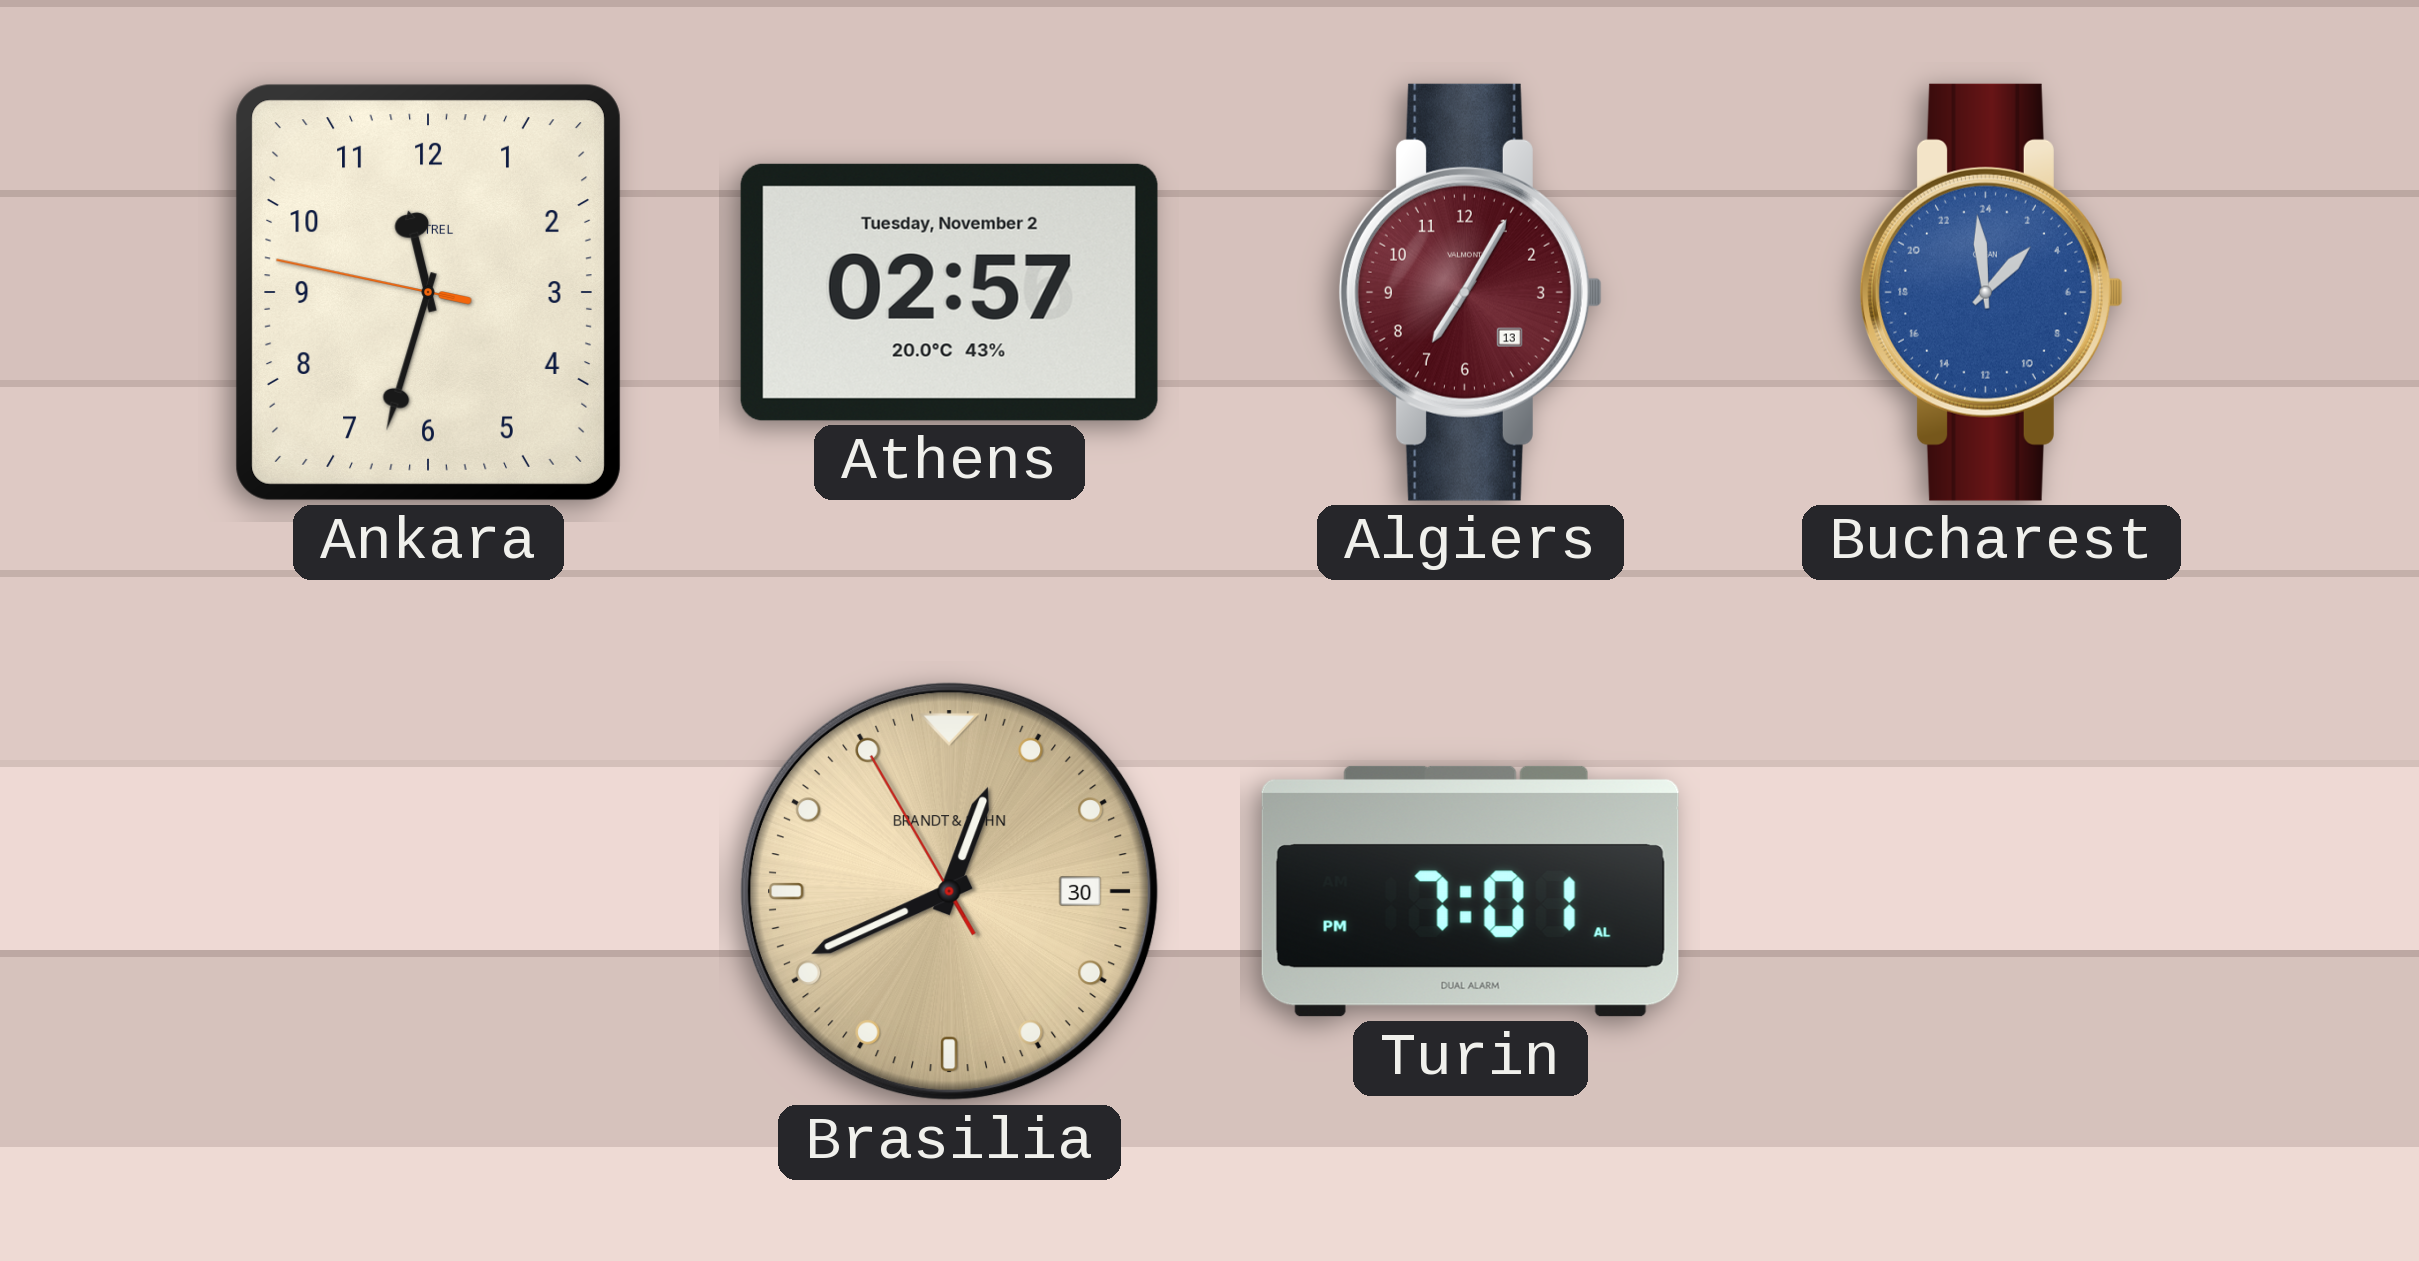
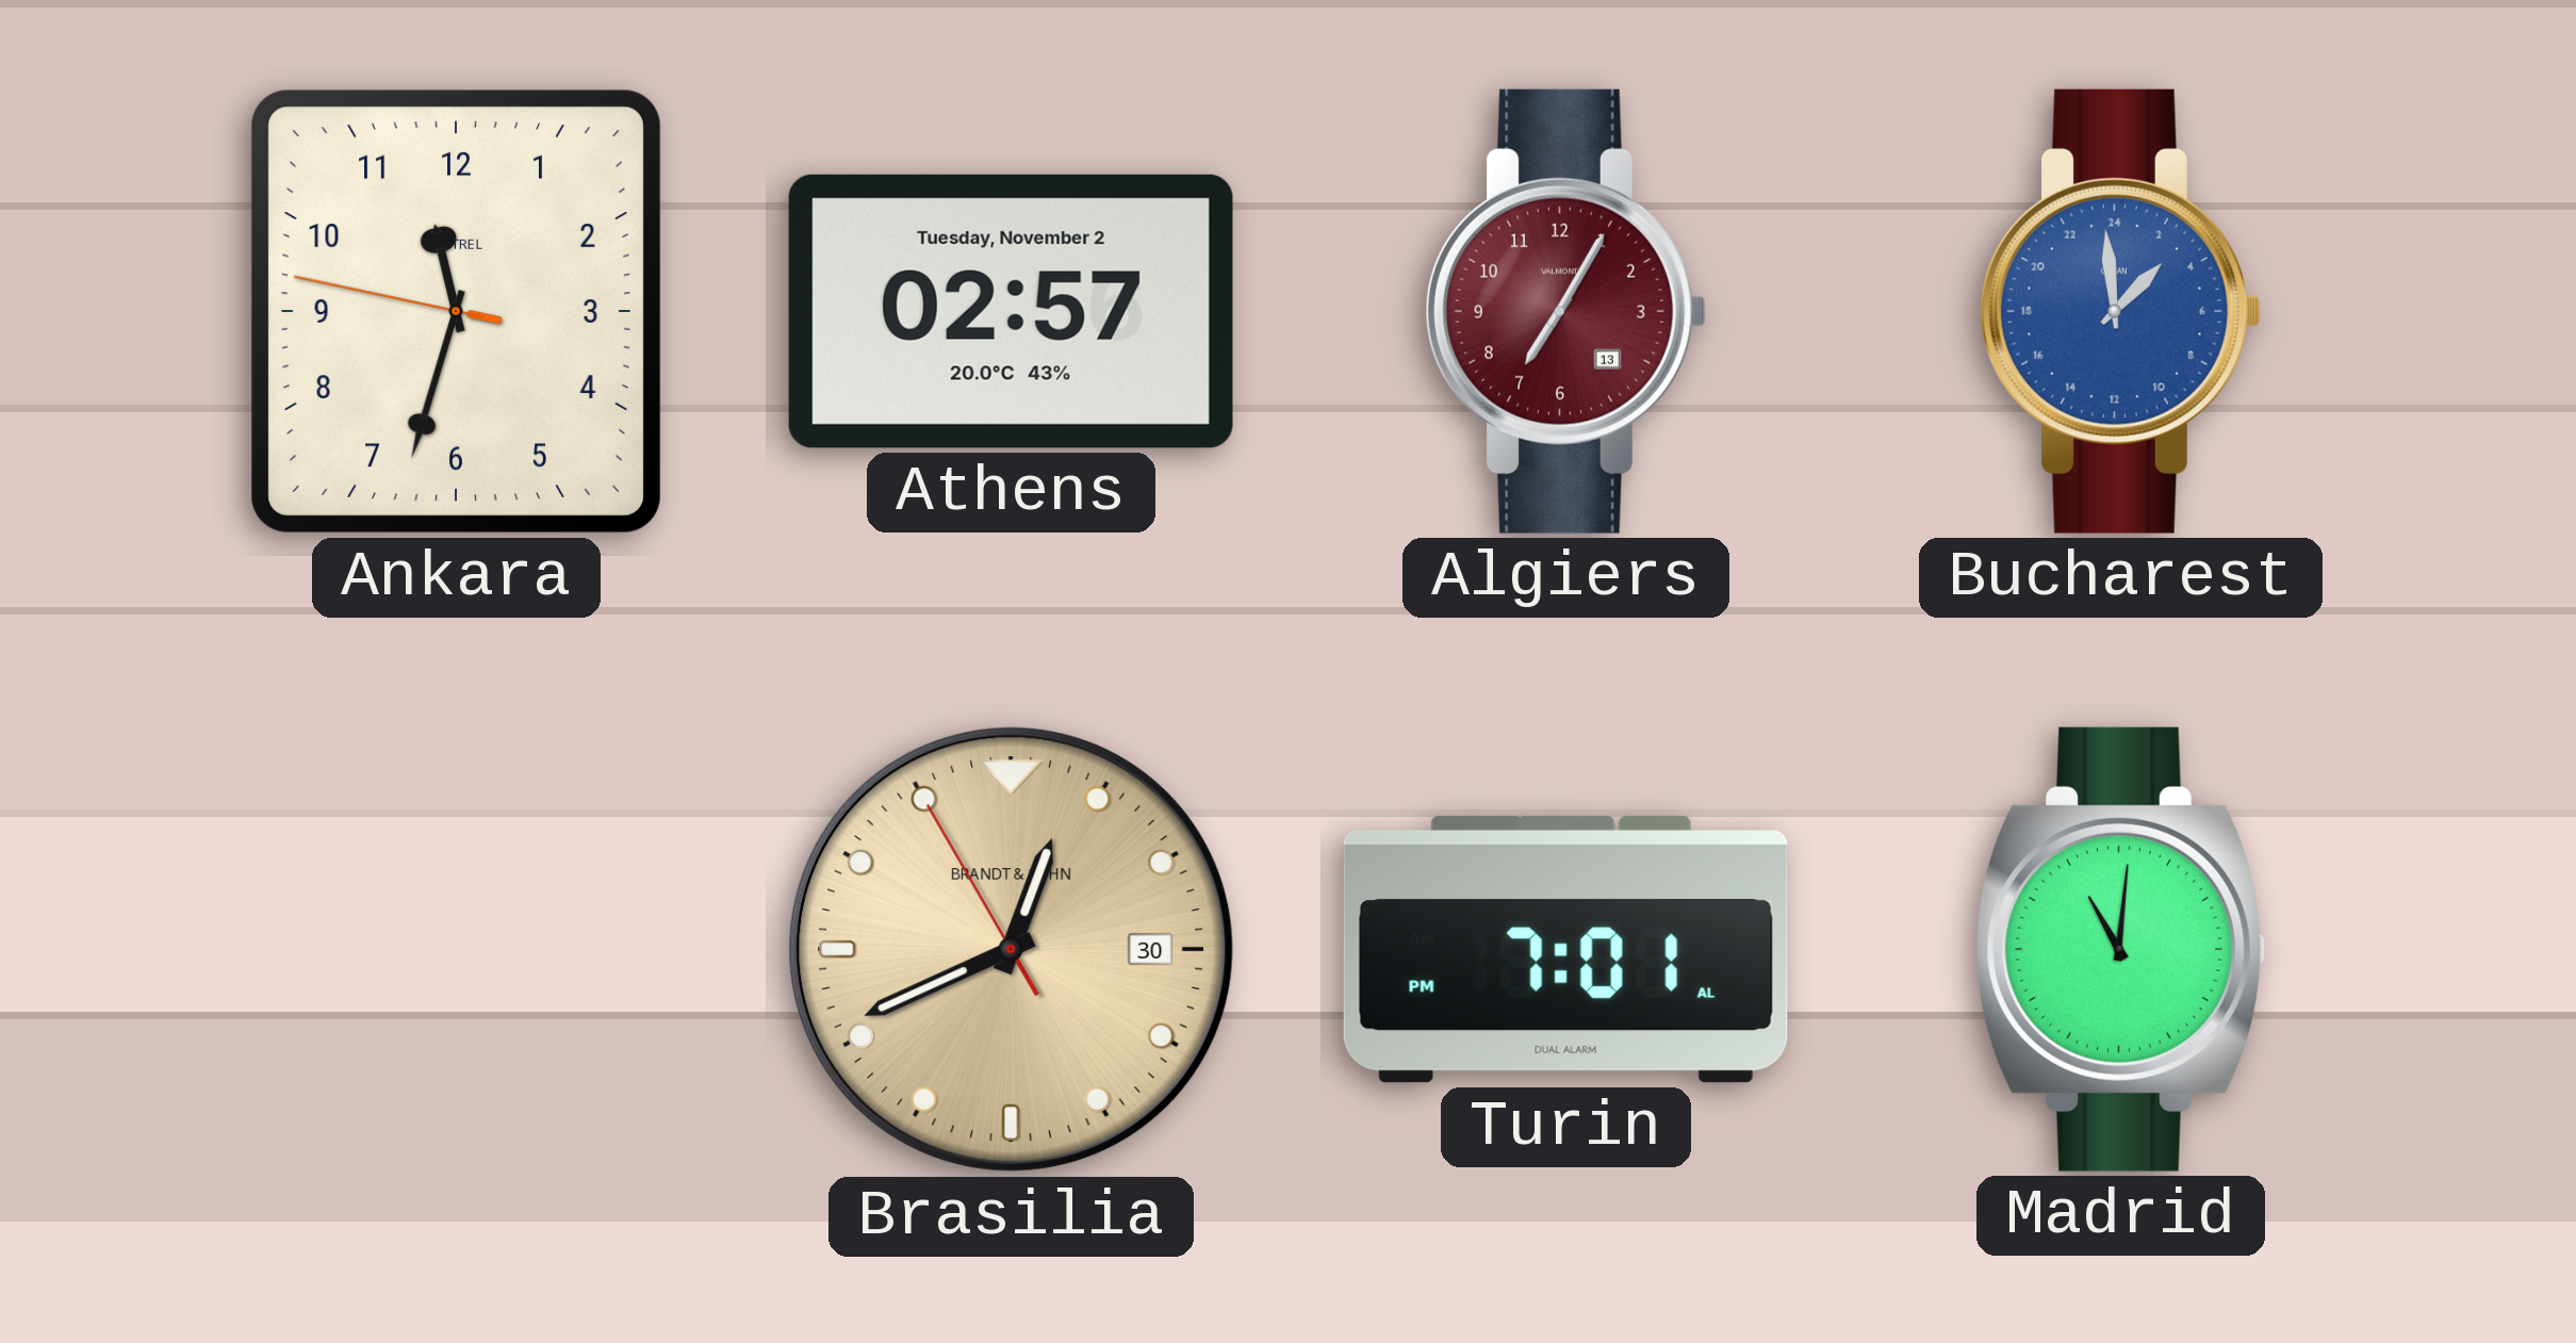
Madrid: none -> 11:01
